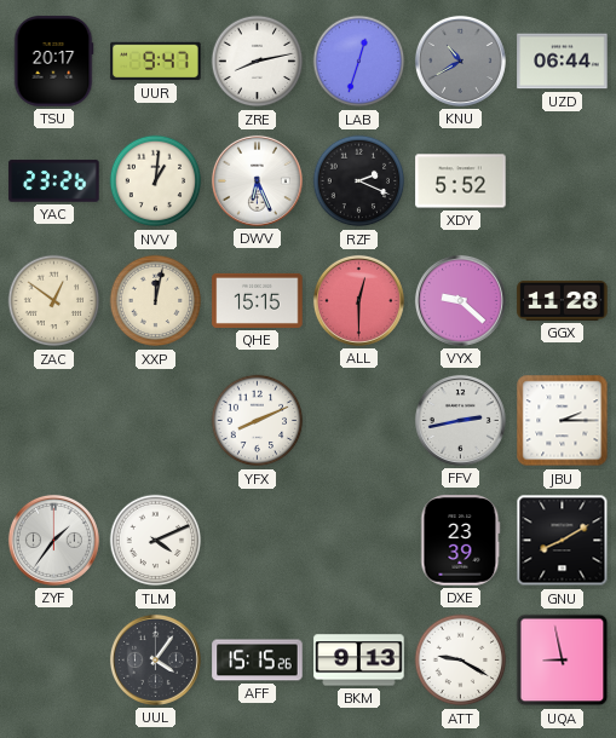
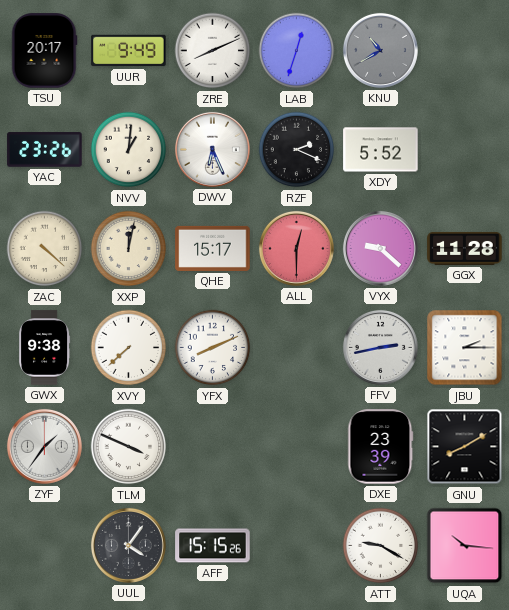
UUR: 9:47 -> 9:49
ZRE: 8:13 -> 8:11
UZD: 06:44 -> none
ZAC: 12:51 -> 4:22
QHE: 15:15 -> 15:17
GWX: none -> 9:38
XVY: none -> 7:38
TLM: 4:11 -> 3:49
BKM: 9:13 -> none
UQA: 8:58 -> 10:16
